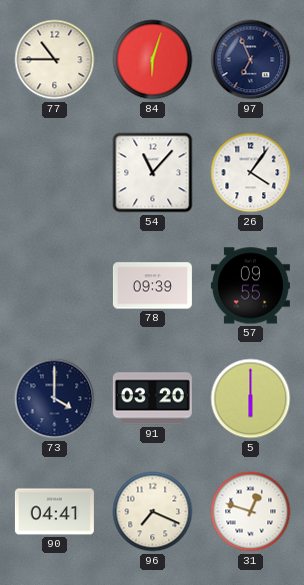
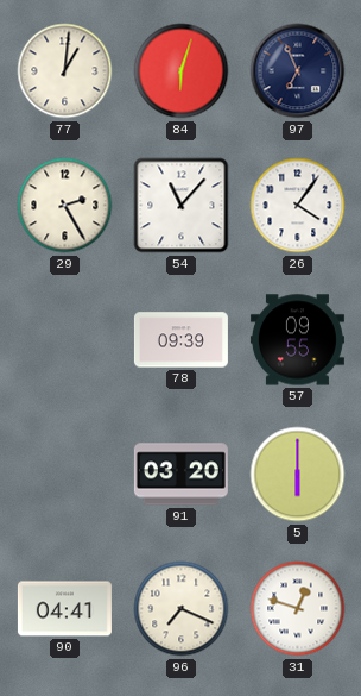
77: 10:45 -> 1:01
29: none -> 2:25
73: 4:00 -> none
